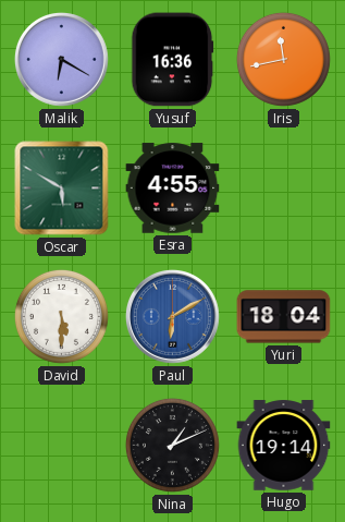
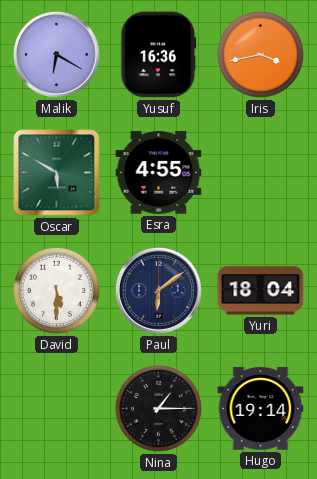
Iris: 11:43 -> 3:43
Paul: 6:10 -> 6:09
Paul dial: blue -> navy
Nina: 1:11 -> 1:15
